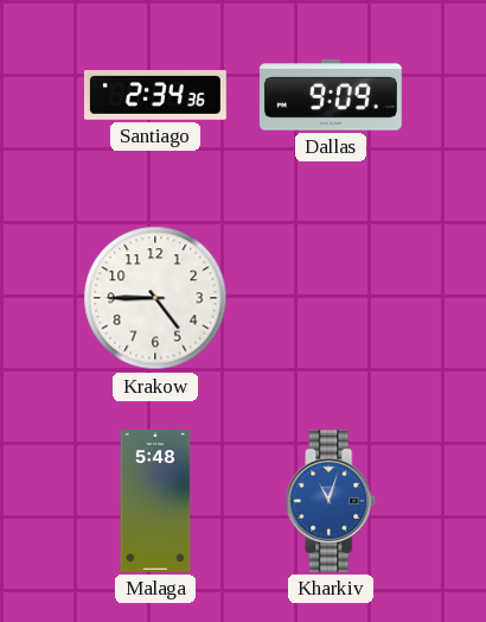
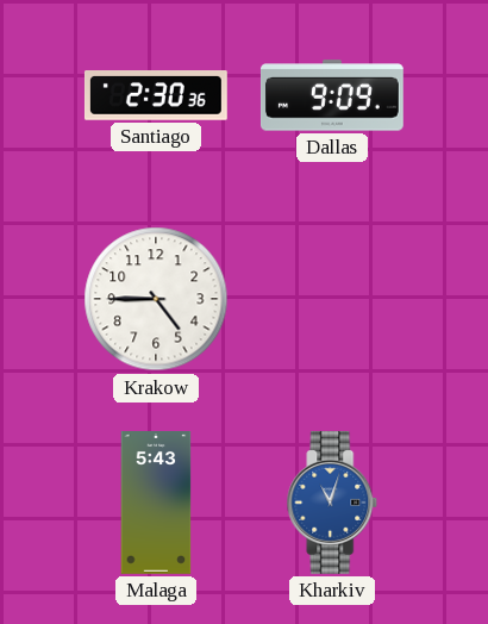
Santiago: 2:34 -> 2:30
Malaga: 5:48 -> 5:43
